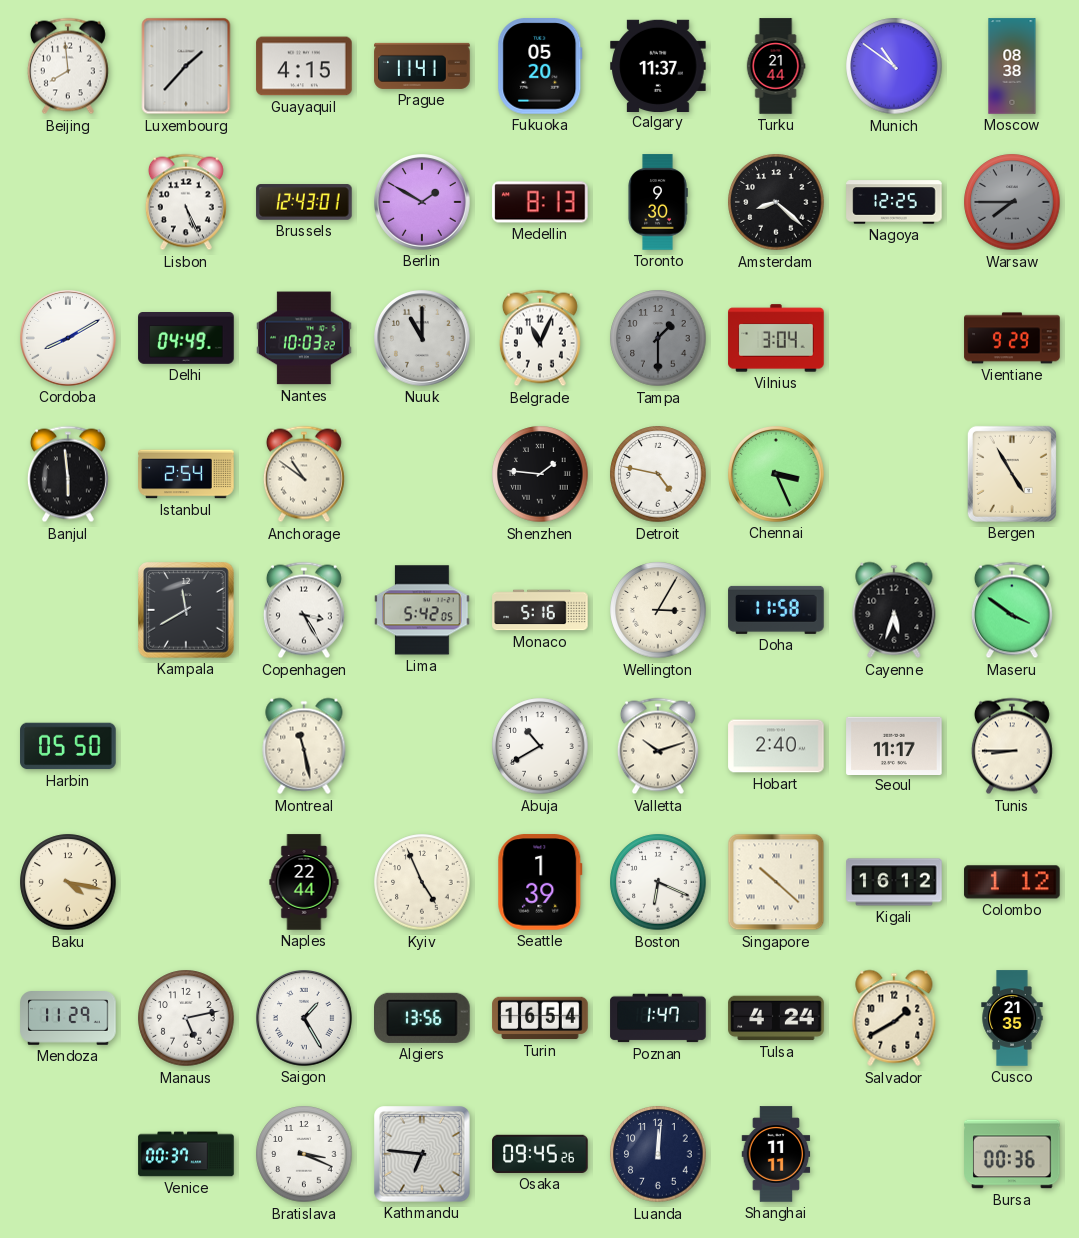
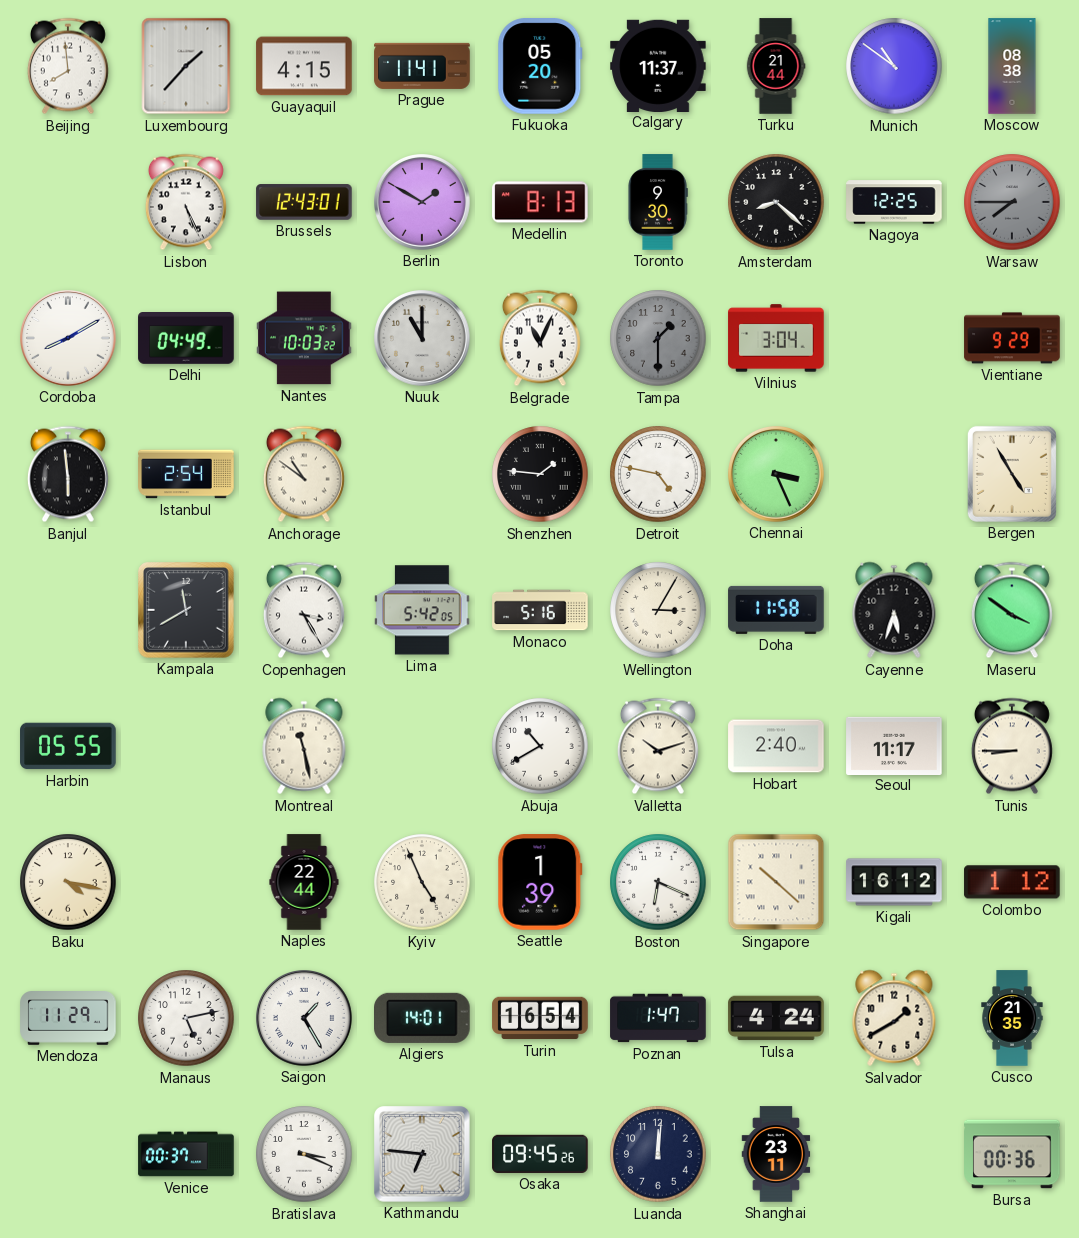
Harbin: 05:50 -> 05:55
Algiers: 13:56 -> 14:01
Shanghai: 11:11 -> 23:11
